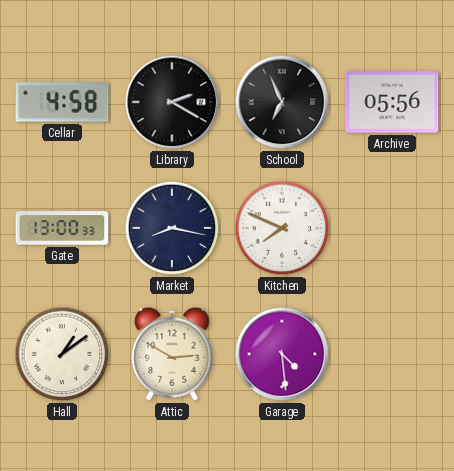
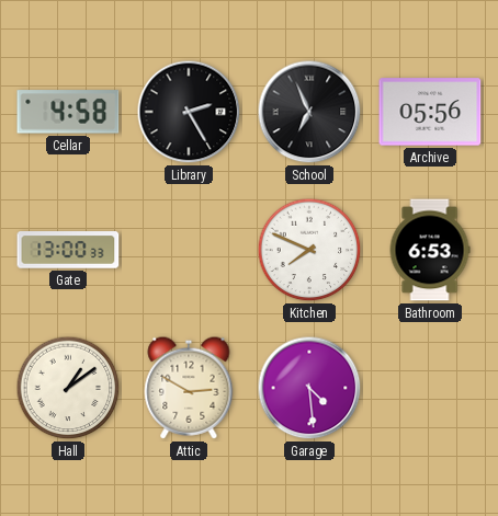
Library: 2:20 -> 2:25
Market: 8:17 -> none
Bathroom: none -> 6:53
